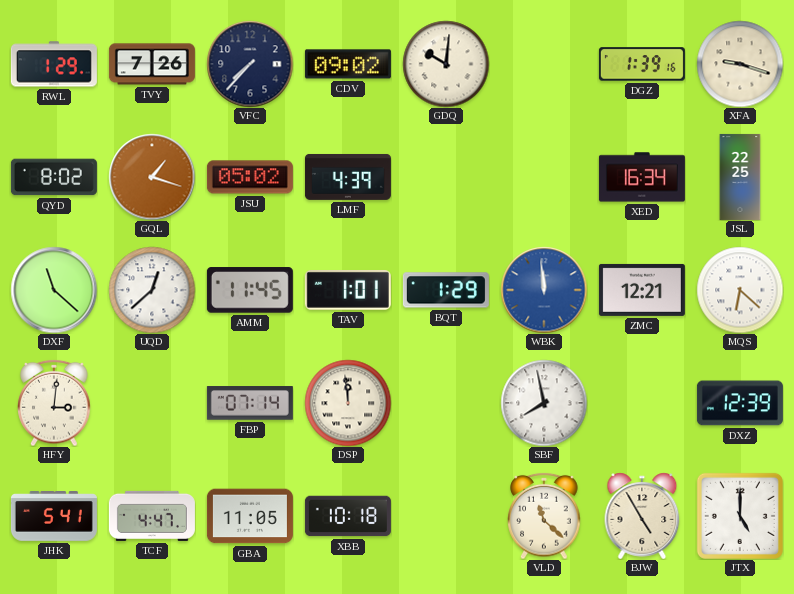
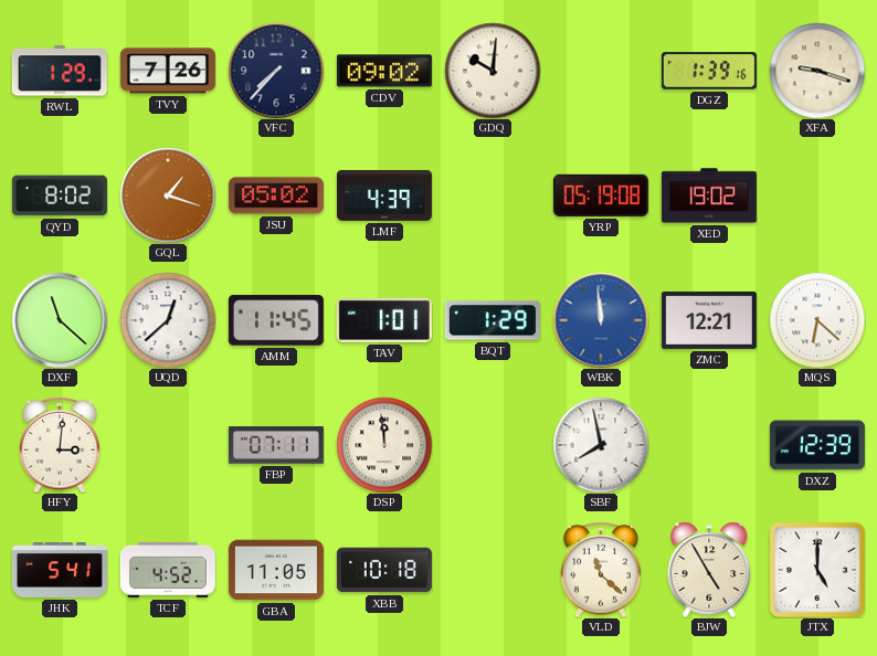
YRP: none -> 05:19
XED: 16:34 -> 19:02
JSL: 22:25 -> none
FBP: 07:14 -> 07:11
TCF: 4:47 -> 4:52
